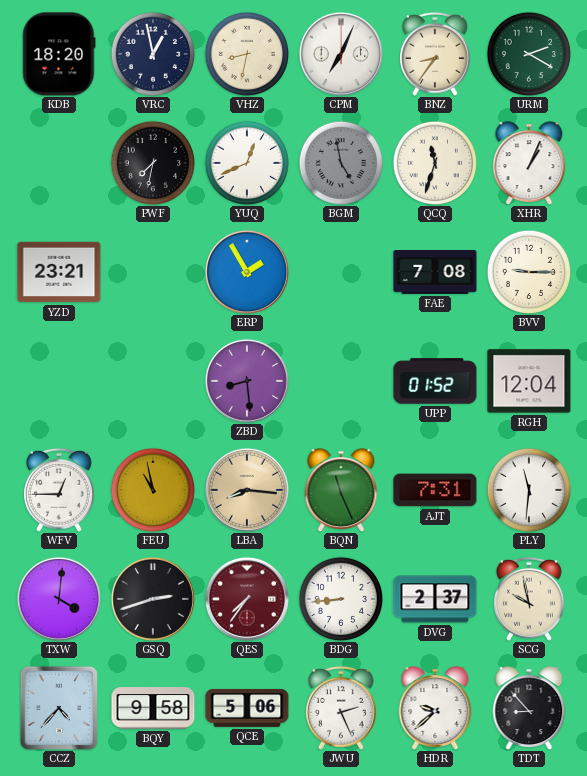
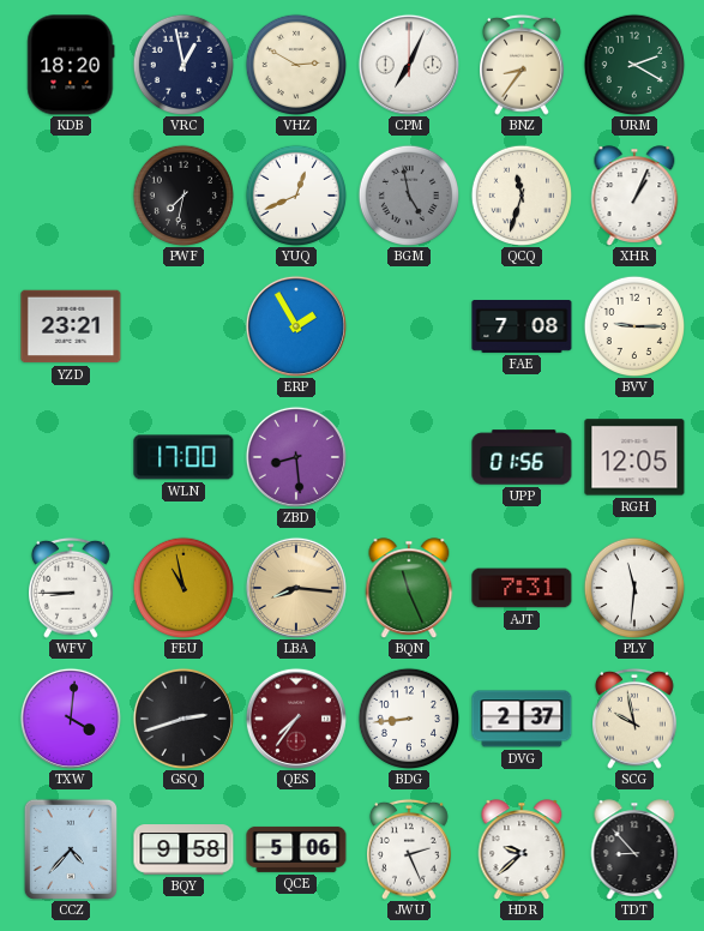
VHZ: 8:32 -> 2:50
WLN: none -> 17:00
UPP: 01:52 -> 01:56
RGH: 12:04 -> 12:05
WFV: 12:45 -> 8:45
